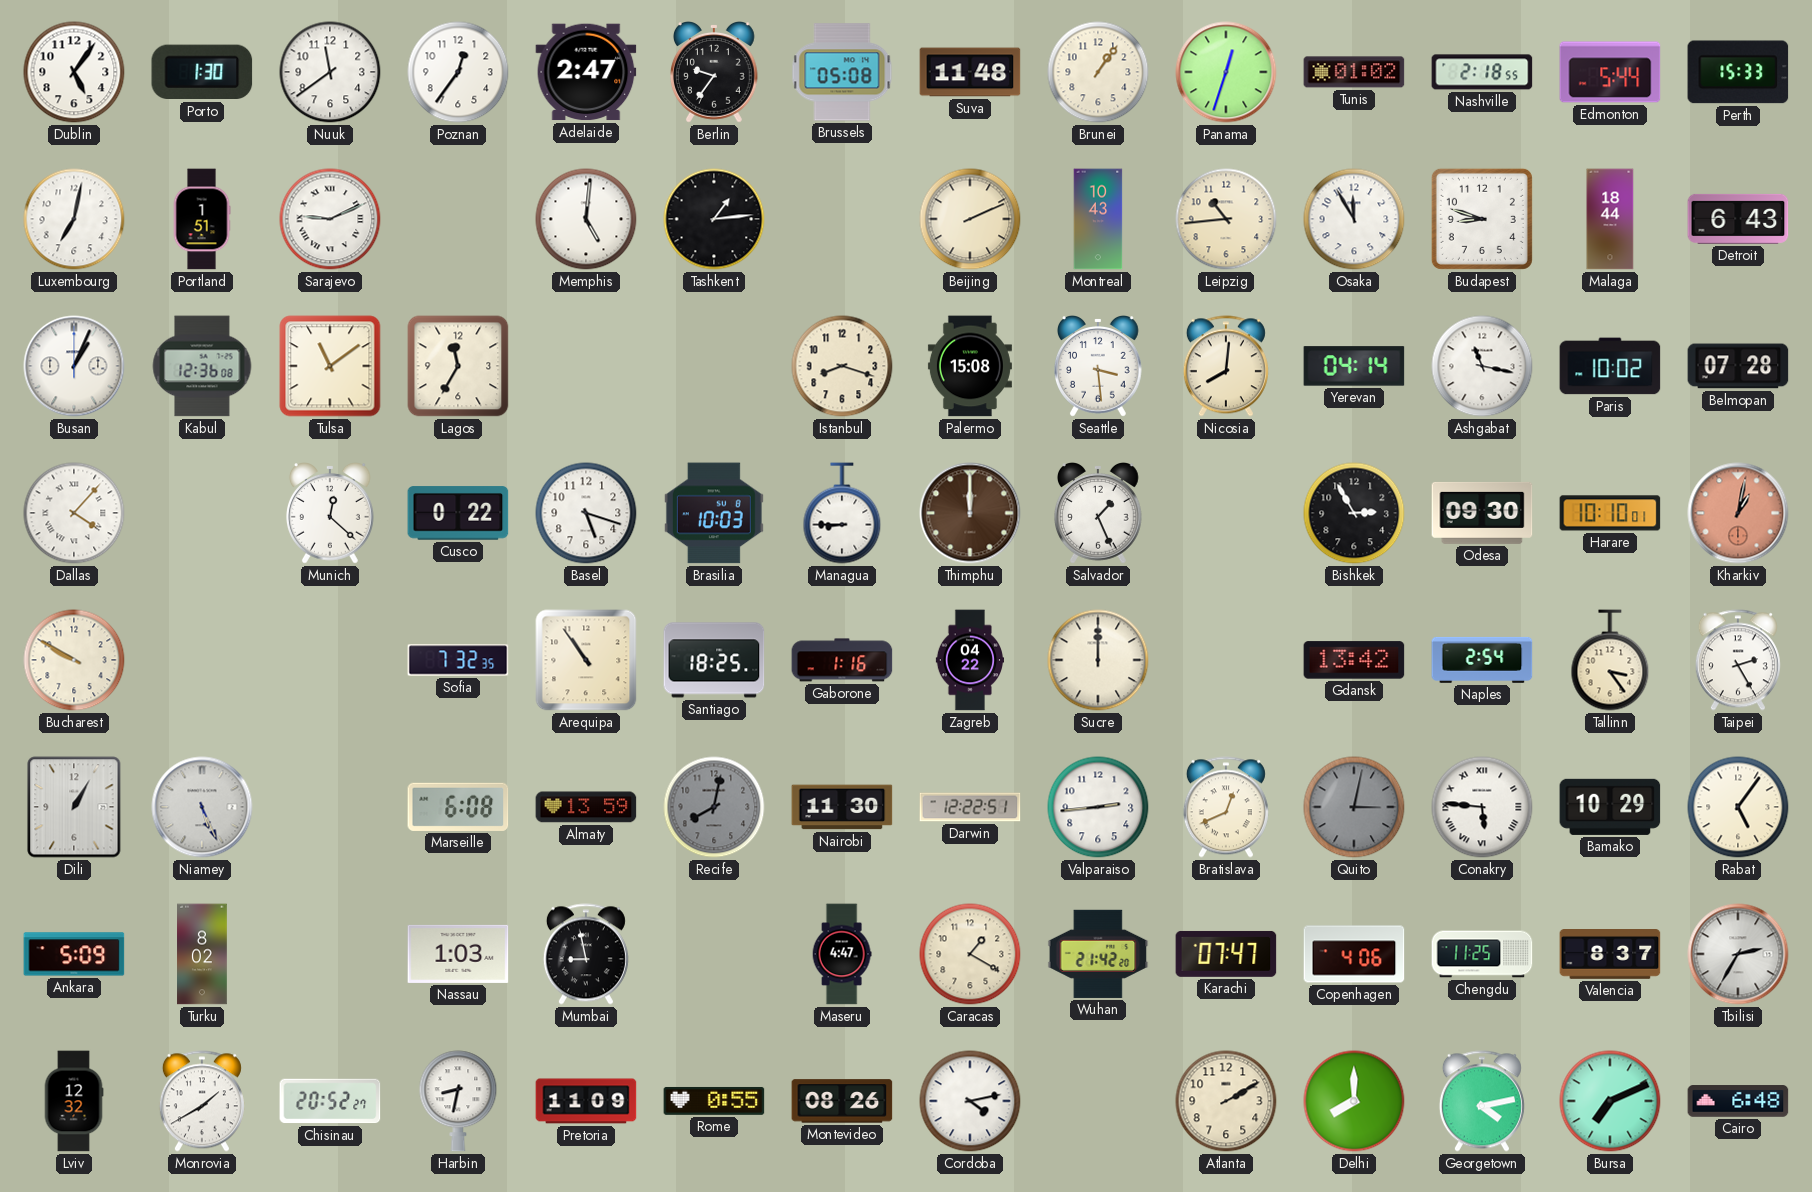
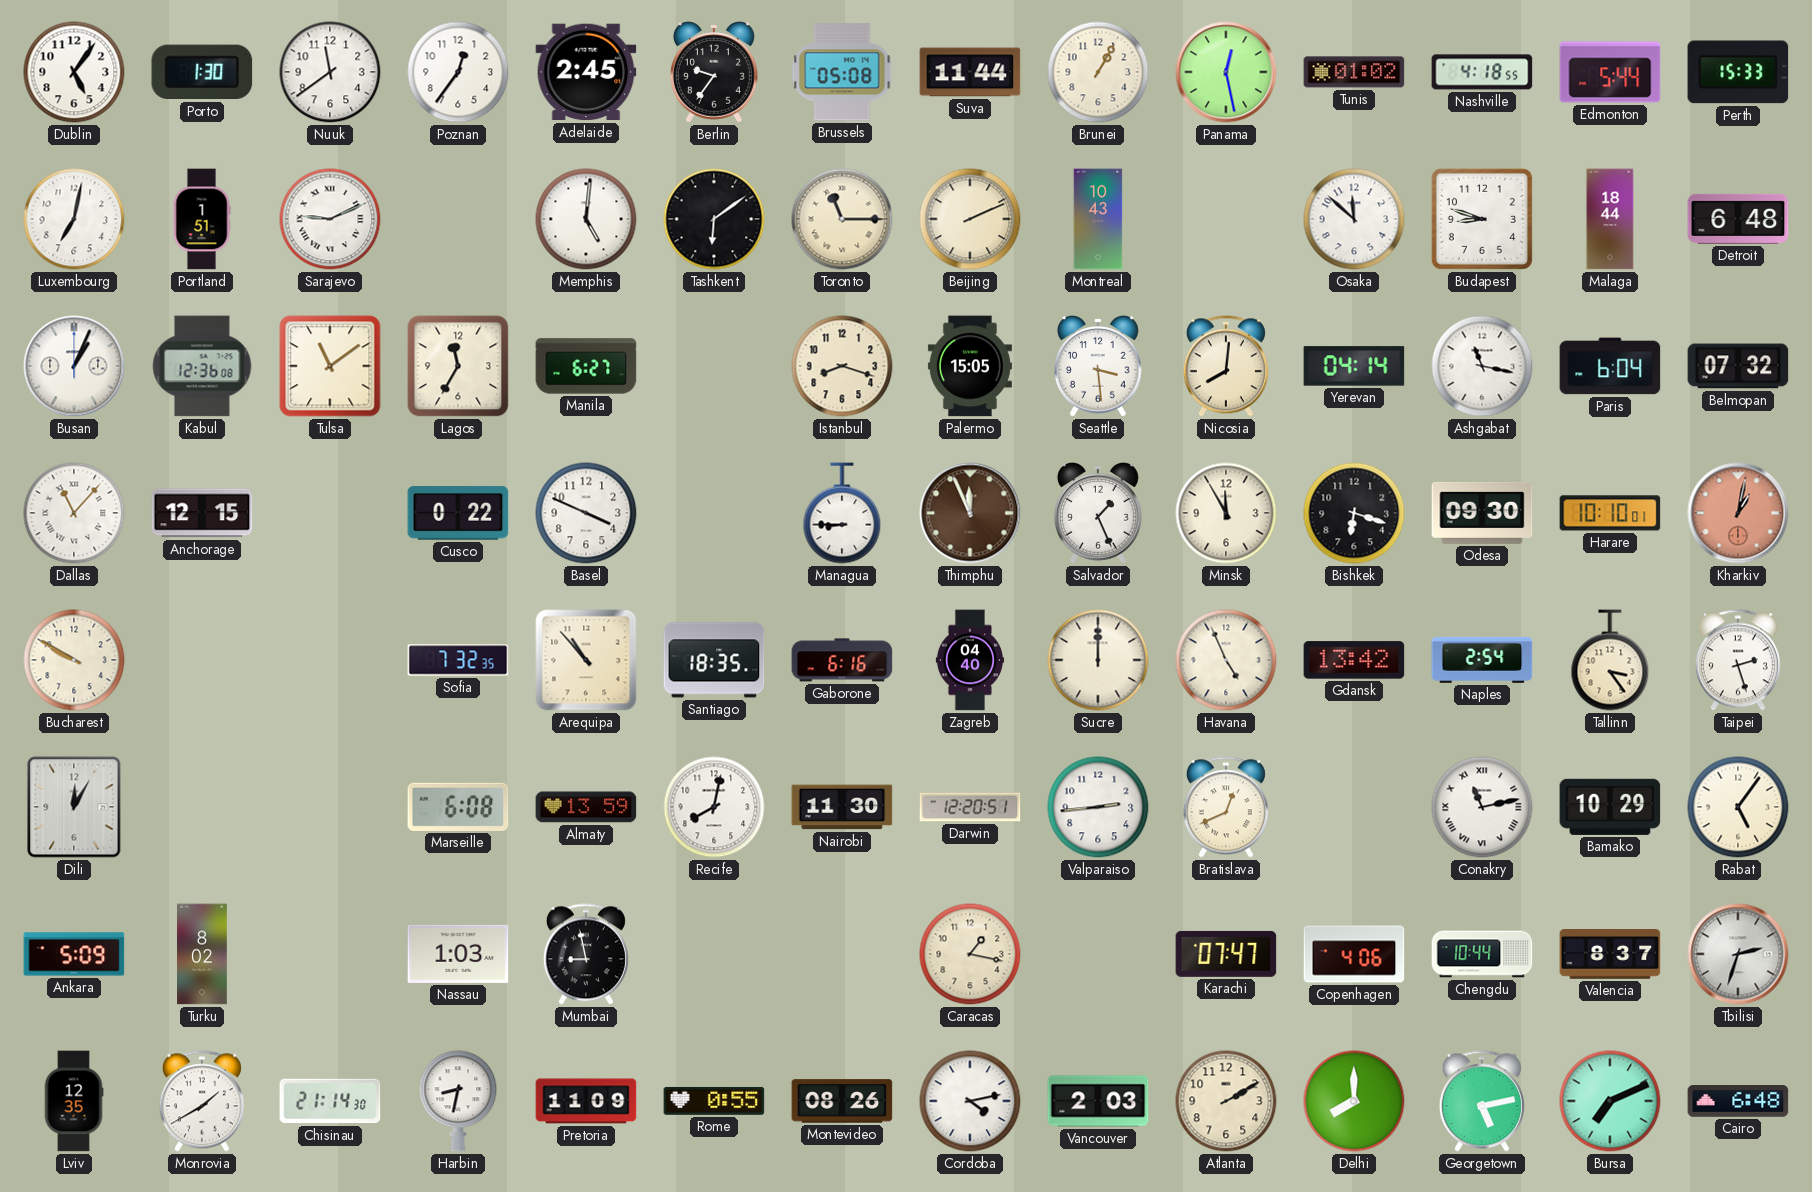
Adelaide: 2:47 -> 2:45
Suva: 11:48 -> 11:44
Brunei: 1:06 -> 1:05
Panama: 12:33 -> 12:28
Nashville: 2:18 -> 4:18
Tashkent: 1:14 -> 6:09
Toronto: none -> 11:15
Leipzig: 10:44 -> none
Osaka: 11:55 -> 11:52
Detroit: 6:43 -> 6:48
Manila: none -> 6:27
Palermo: 15:08 -> 15:05
Paris: 10:02 -> 6:04
Belmopan: 07:28 -> 07:32
Dallas: 4:07 -> 11:07
Anchorage: none -> 12:15
Munich: 12:22 -> none
Basel: 5:18 -> 3:49
Brasilia: 10:03 -> none
Thimphu: 12:00 -> 11:56
Minsk: none -> 11:55
Bishkek: 2:55 -> 6:18
Arequipa: 10:54 -> 10:53
Santiago: 18:25 -> 18:35
Gaborone: 1:16 -> 6:16
Zagreb: 04:22 -> 04:40
Havana: none -> 4:56
Taipei: 2:25 -> 2:27
Dili: 1:05 -> 12:05
Niamey: 5:26 -> none
Recife dial: grey -> white
Darwin: 12:22 -> 12:20
Quito: 3:02 -> none
Conakry: 5:46 -> 11:13
Maseru: 4:47 -> none
Caracas: 1:20 -> 1:17
Wuhan: 21:42 -> none
Chengdu: 11:25 -> 10:44
Tbilisi: 2:35 -> 2:33
Lviv: 12:32 -> 12:35
Chisinau: 20:52 -> 21:14
Vancouver: none -> 2:03
Georgetown: 4:13 -> 5:13
